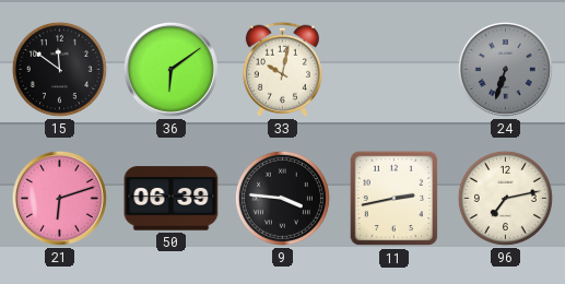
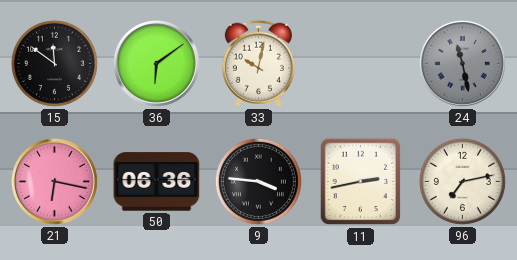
24: 6:33 -> 11:28
21: 6:12 -> 6:17
50: 06:39 -> 06:36
